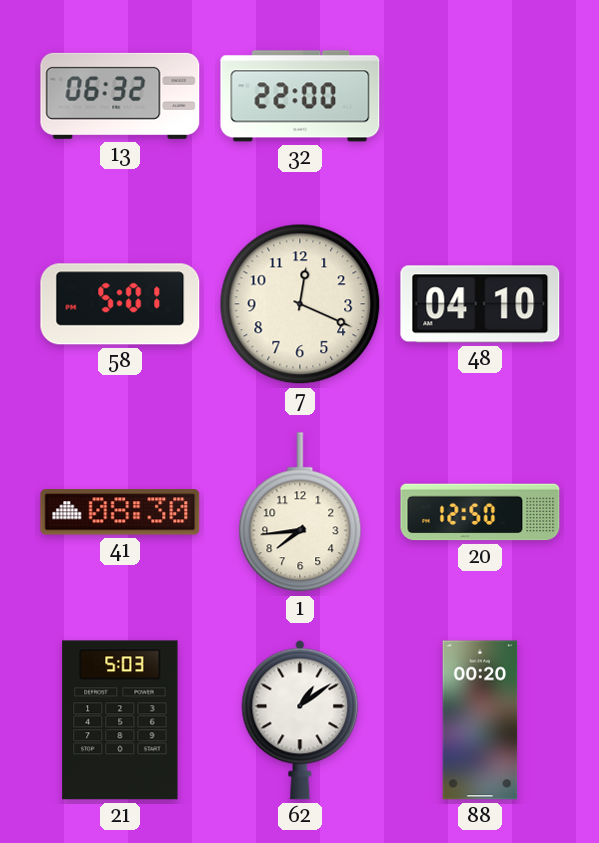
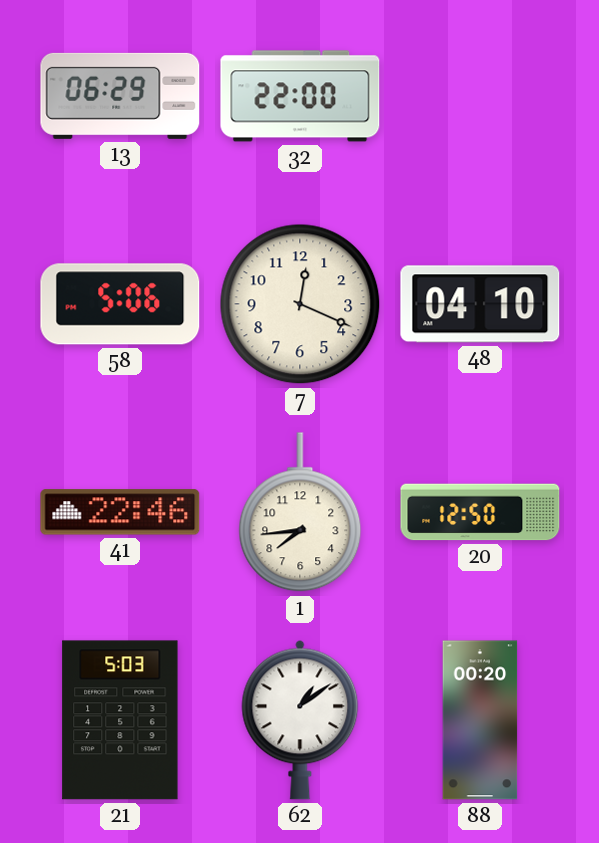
13: 06:32 -> 06:29
58: 5:01 -> 5:06
41: 08:30 -> 22:46
